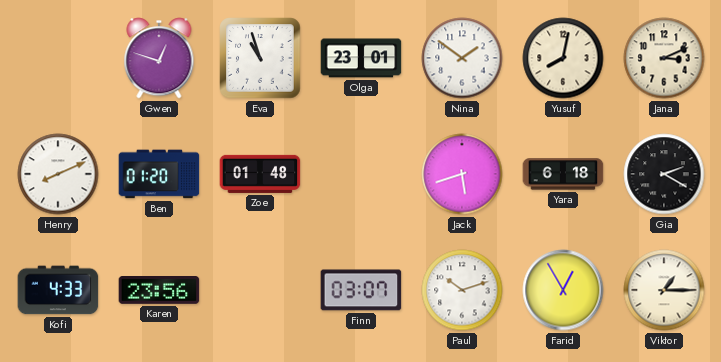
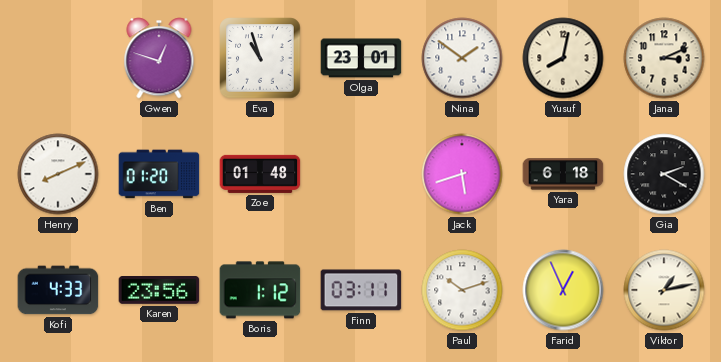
Boris: none -> 1:12
Finn: 03:07 -> 03:11
Farid: 12:55 -> 12:56
Viktor: 1:15 -> 1:13
